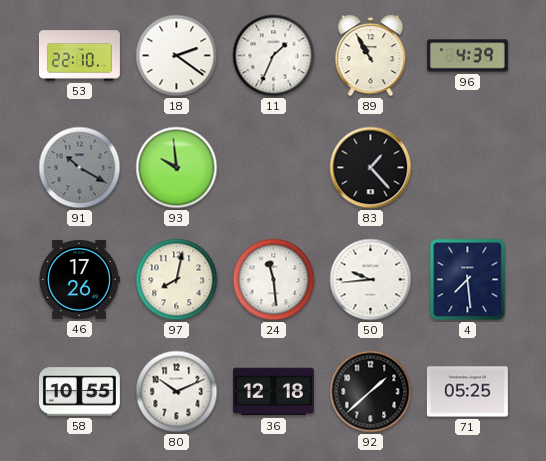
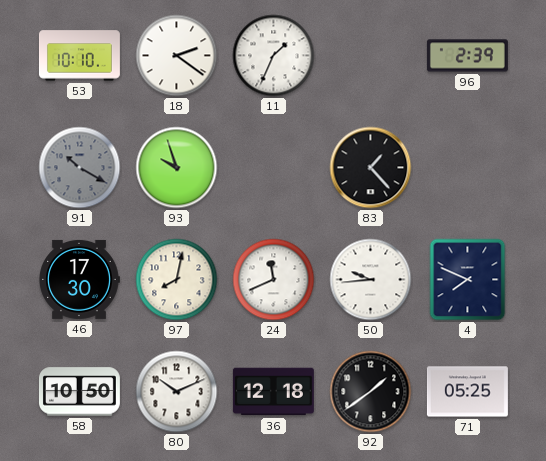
53: 22:10 -> 10:10
89: 10:55 -> none
96: 4:39 -> 2:39
93: 9:59 -> 9:57
46: 17:26 -> 17:30
24: 11:29 -> 11:41
4: 7:29 -> 7:49
58: 10:55 -> 10:50
92: 1:38 -> 1:39
